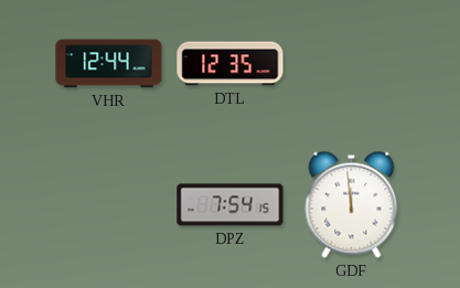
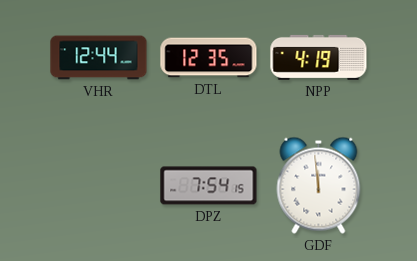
NPP: none -> 4:19
